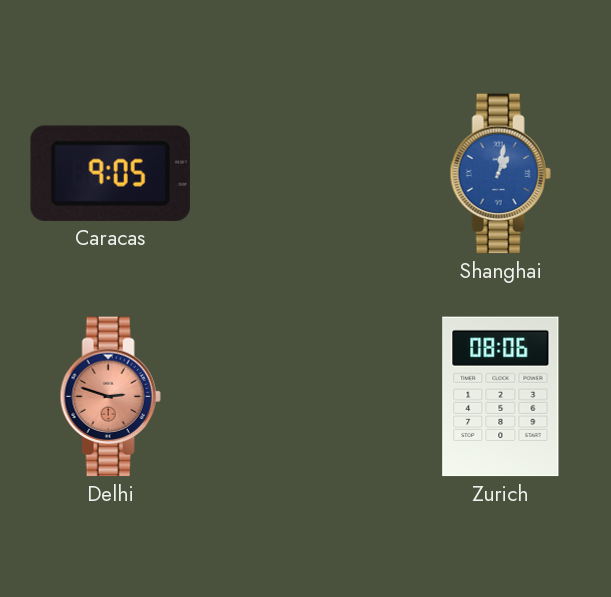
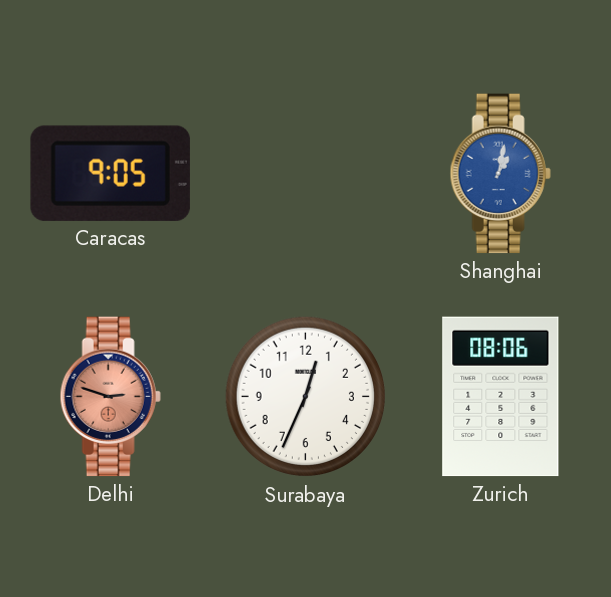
Surabaya: none -> 12:34
